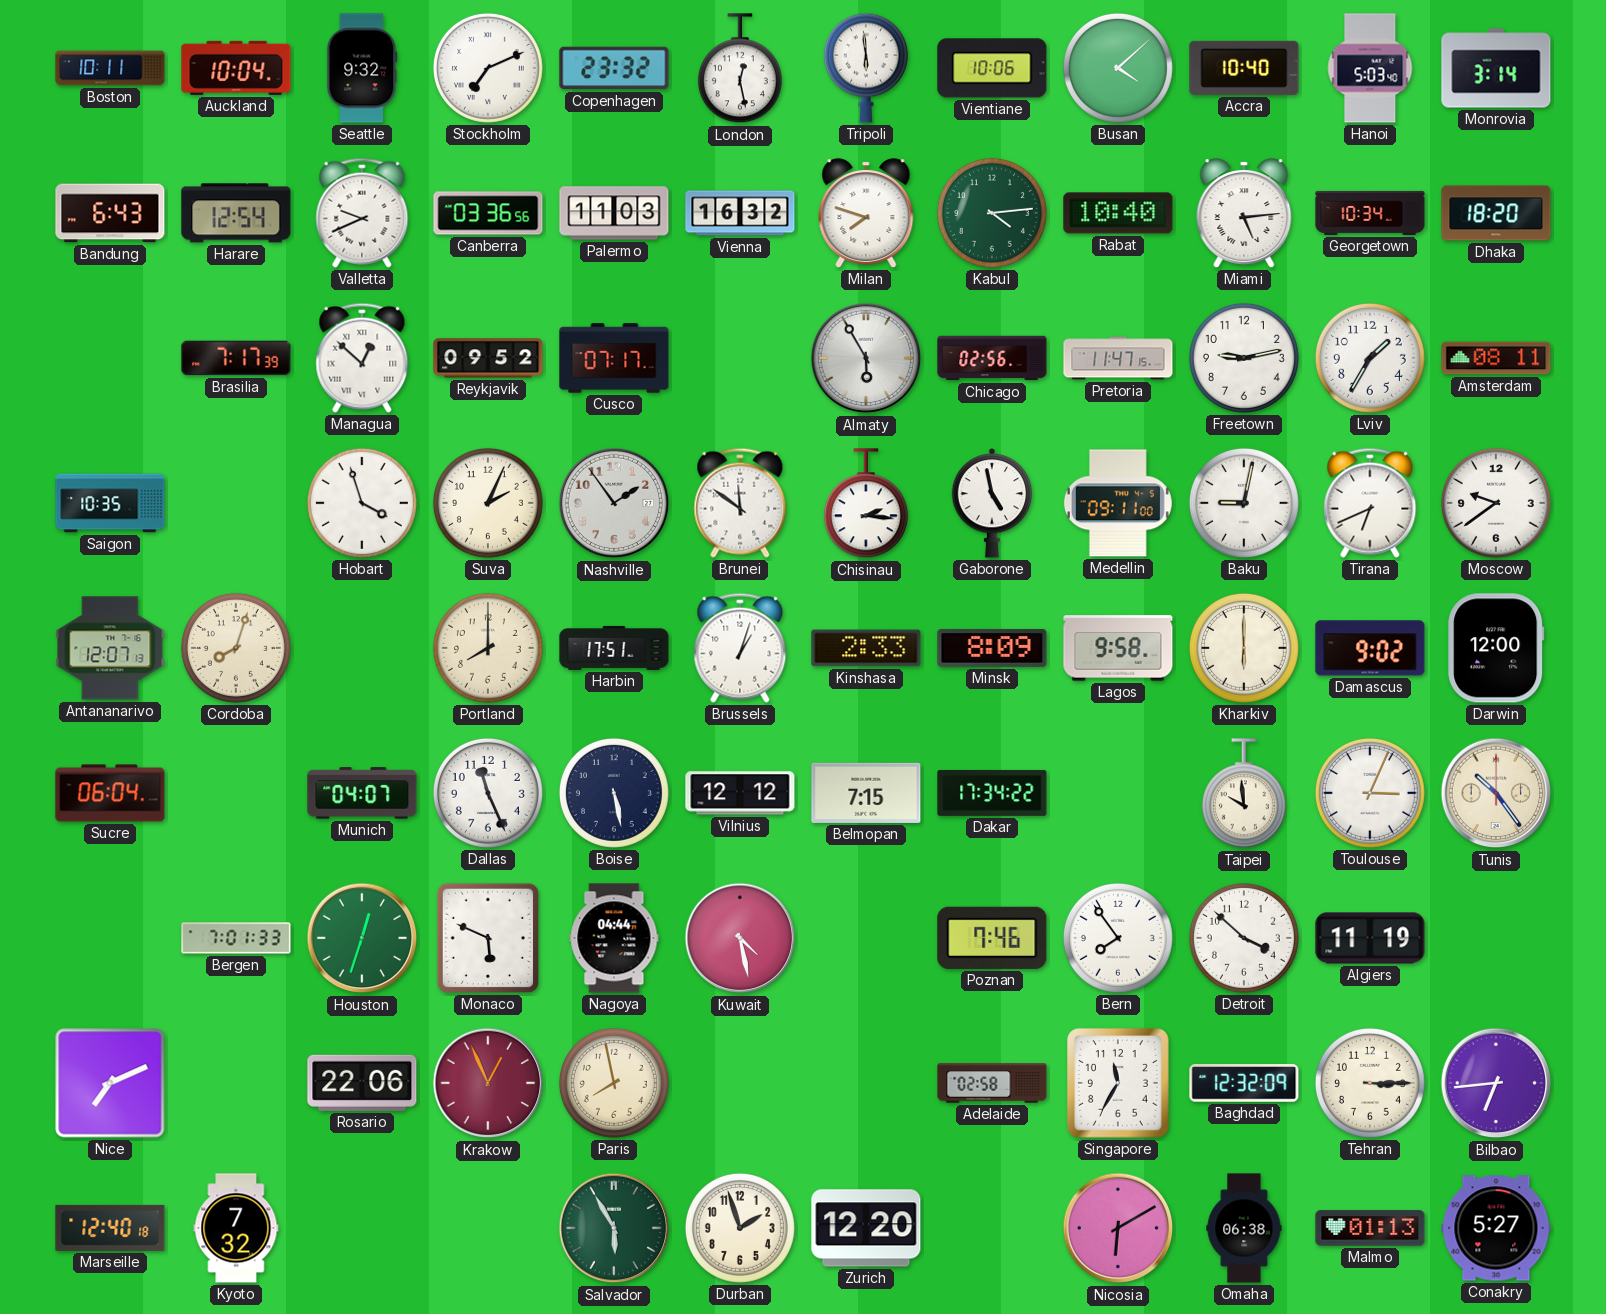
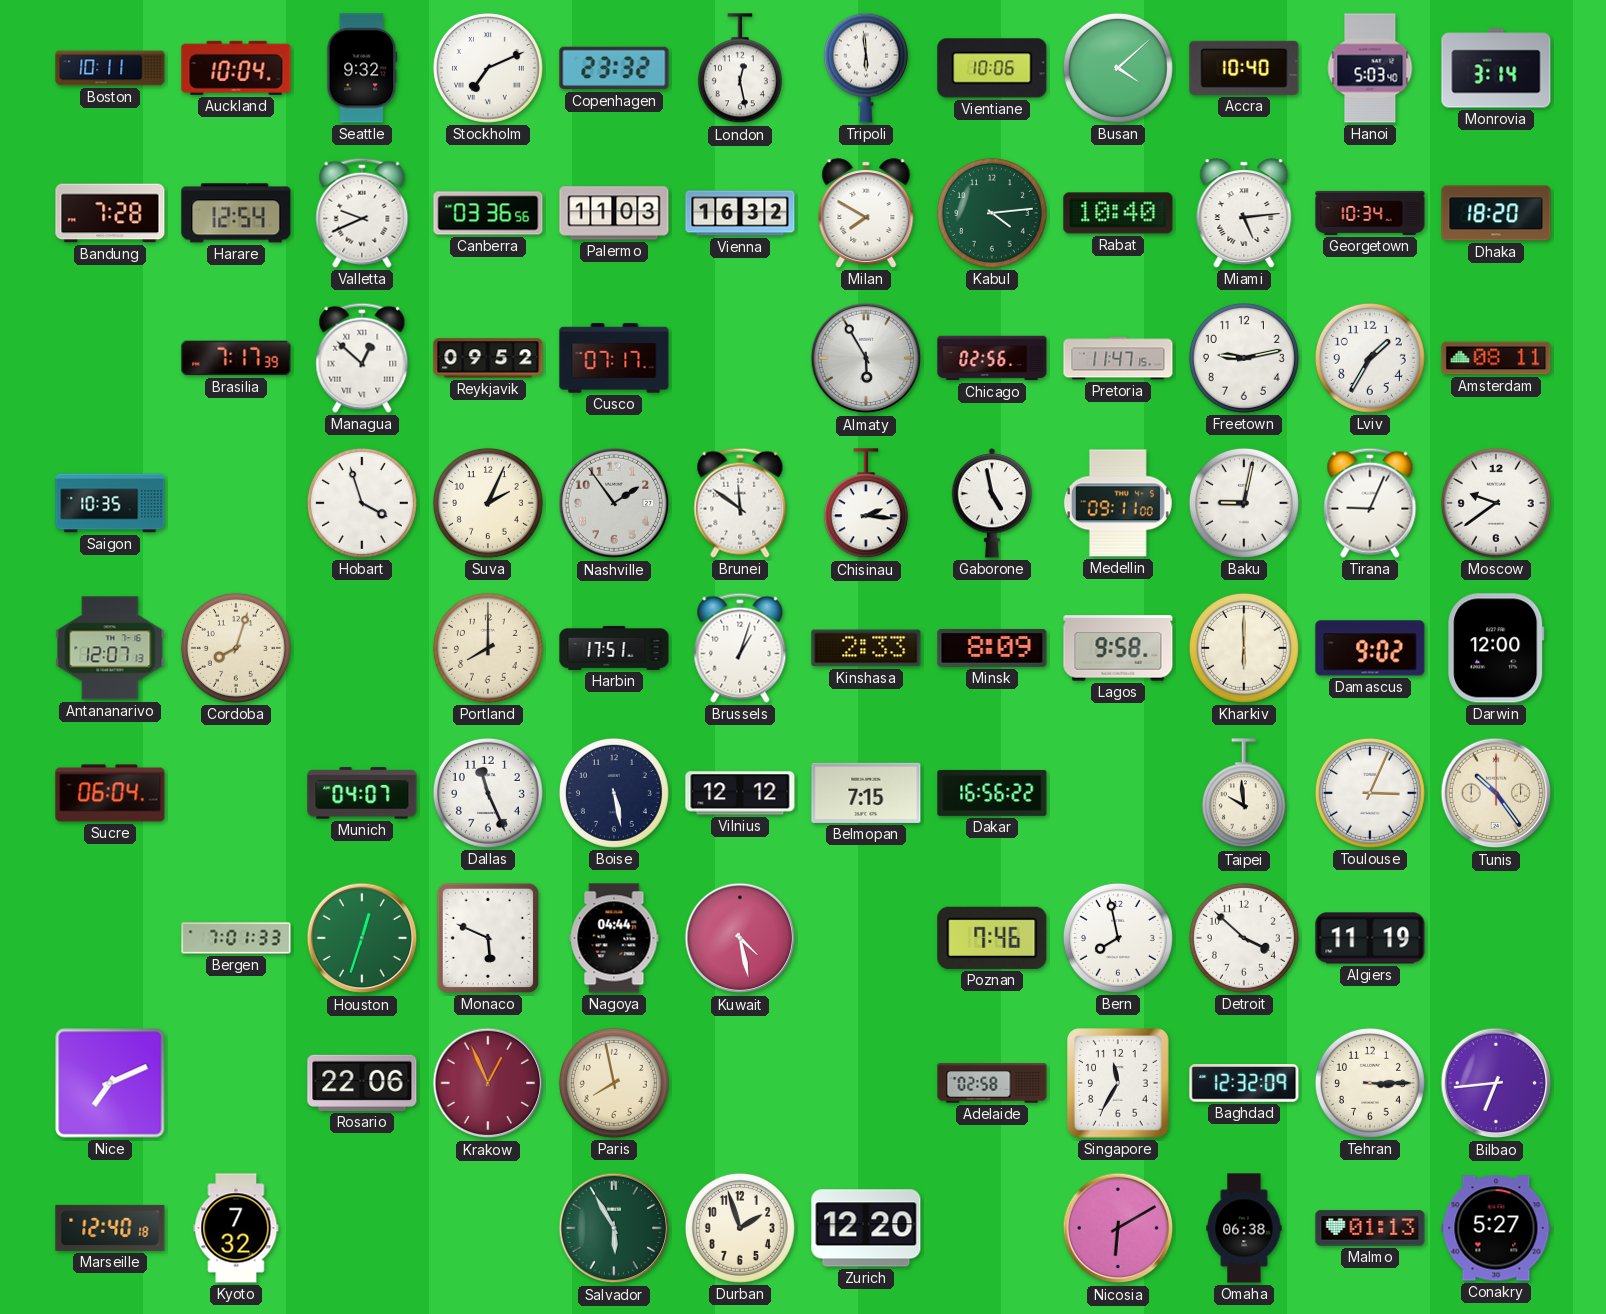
Bandung: 6:43 -> 7:28
Milan: 7:48 -> 7:50
Tirana: 6:41 -> 9:04
Dakar: 17:34 -> 16:56
Bern: 7:54 -> 7:58
